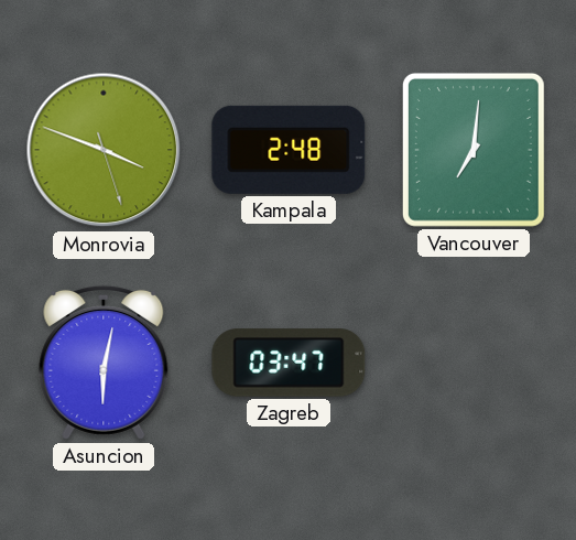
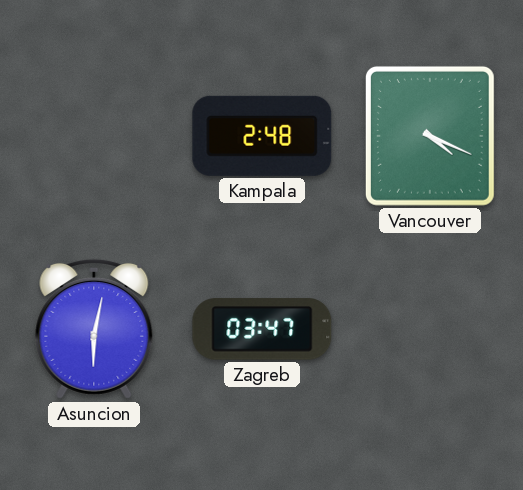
Monrovia: 3:48 -> none
Vancouver: 7:01 -> 4:19
